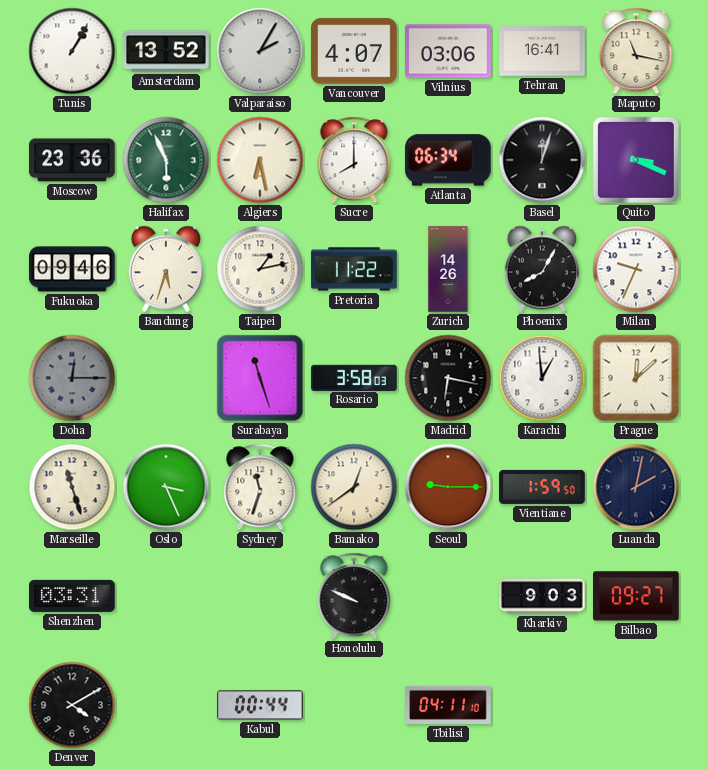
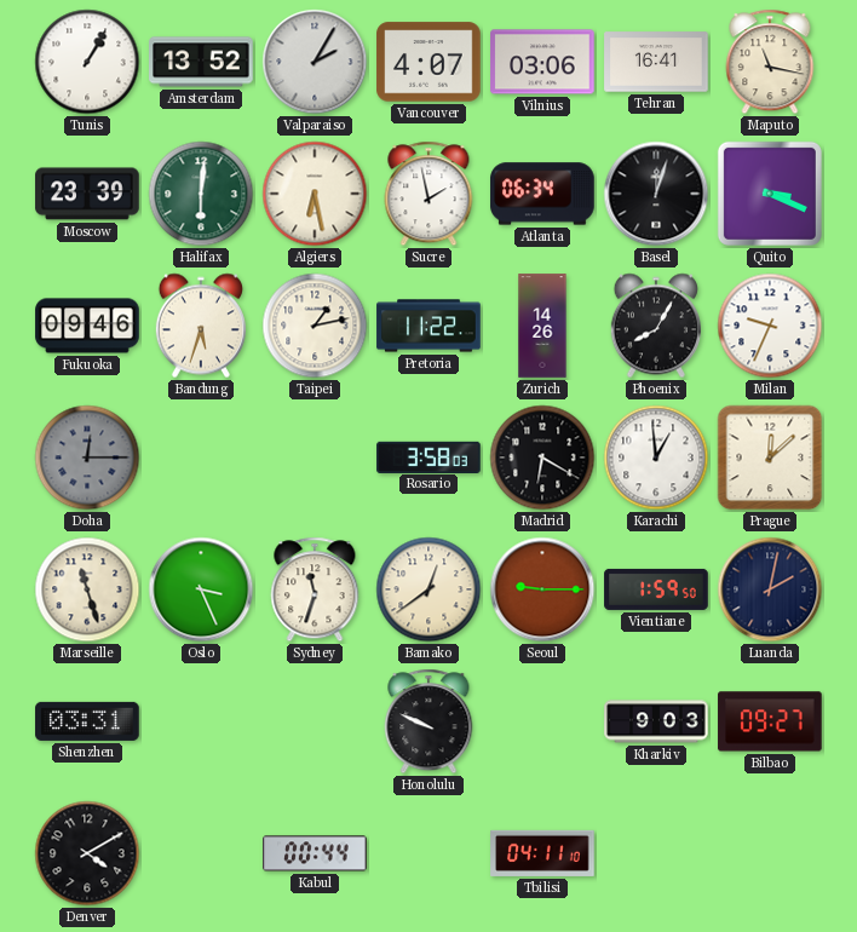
Moscow: 23:36 -> 23:39
Halifax: 5:56 -> 6:01
Sucre: 8:00 -> 1:58
Surabaya: 11:27 -> none
Madrid: 6:17 -> 6:20
